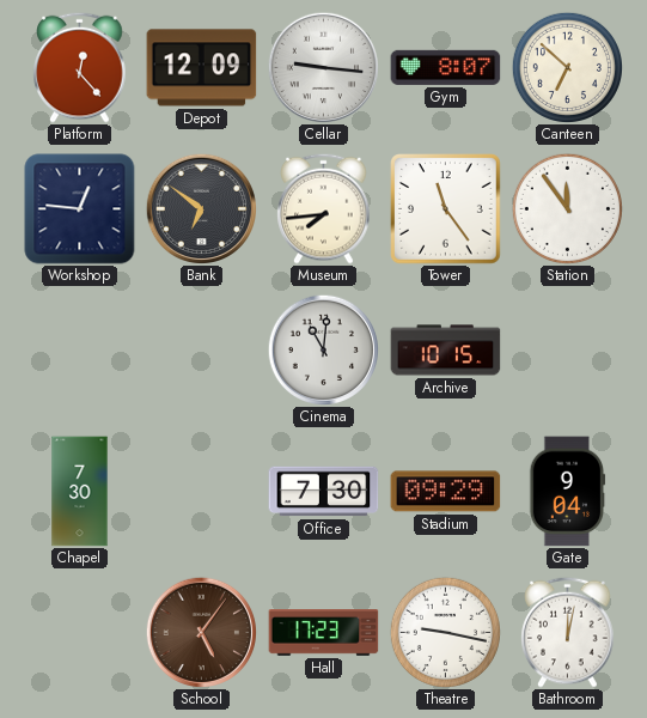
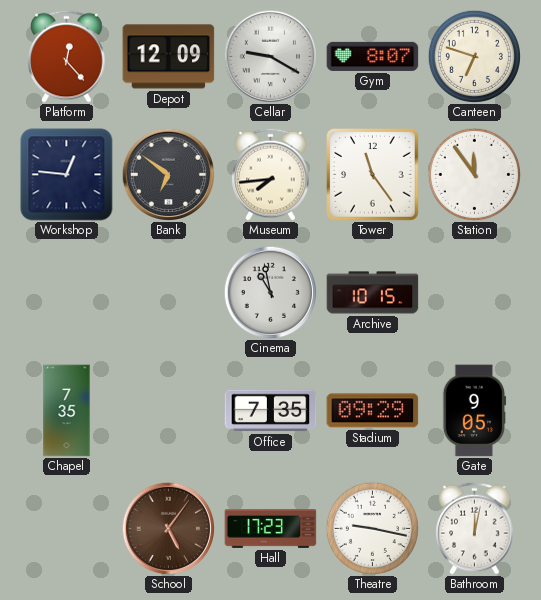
Cellar: 9:16 -> 9:20
Canteen: 6:52 -> 6:48
Cinema: 11:01 -> 10:58
Chapel: 7:30 -> 7:35
Office: 7:30 -> 7:35
Gate: 9:04 -> 9:05
